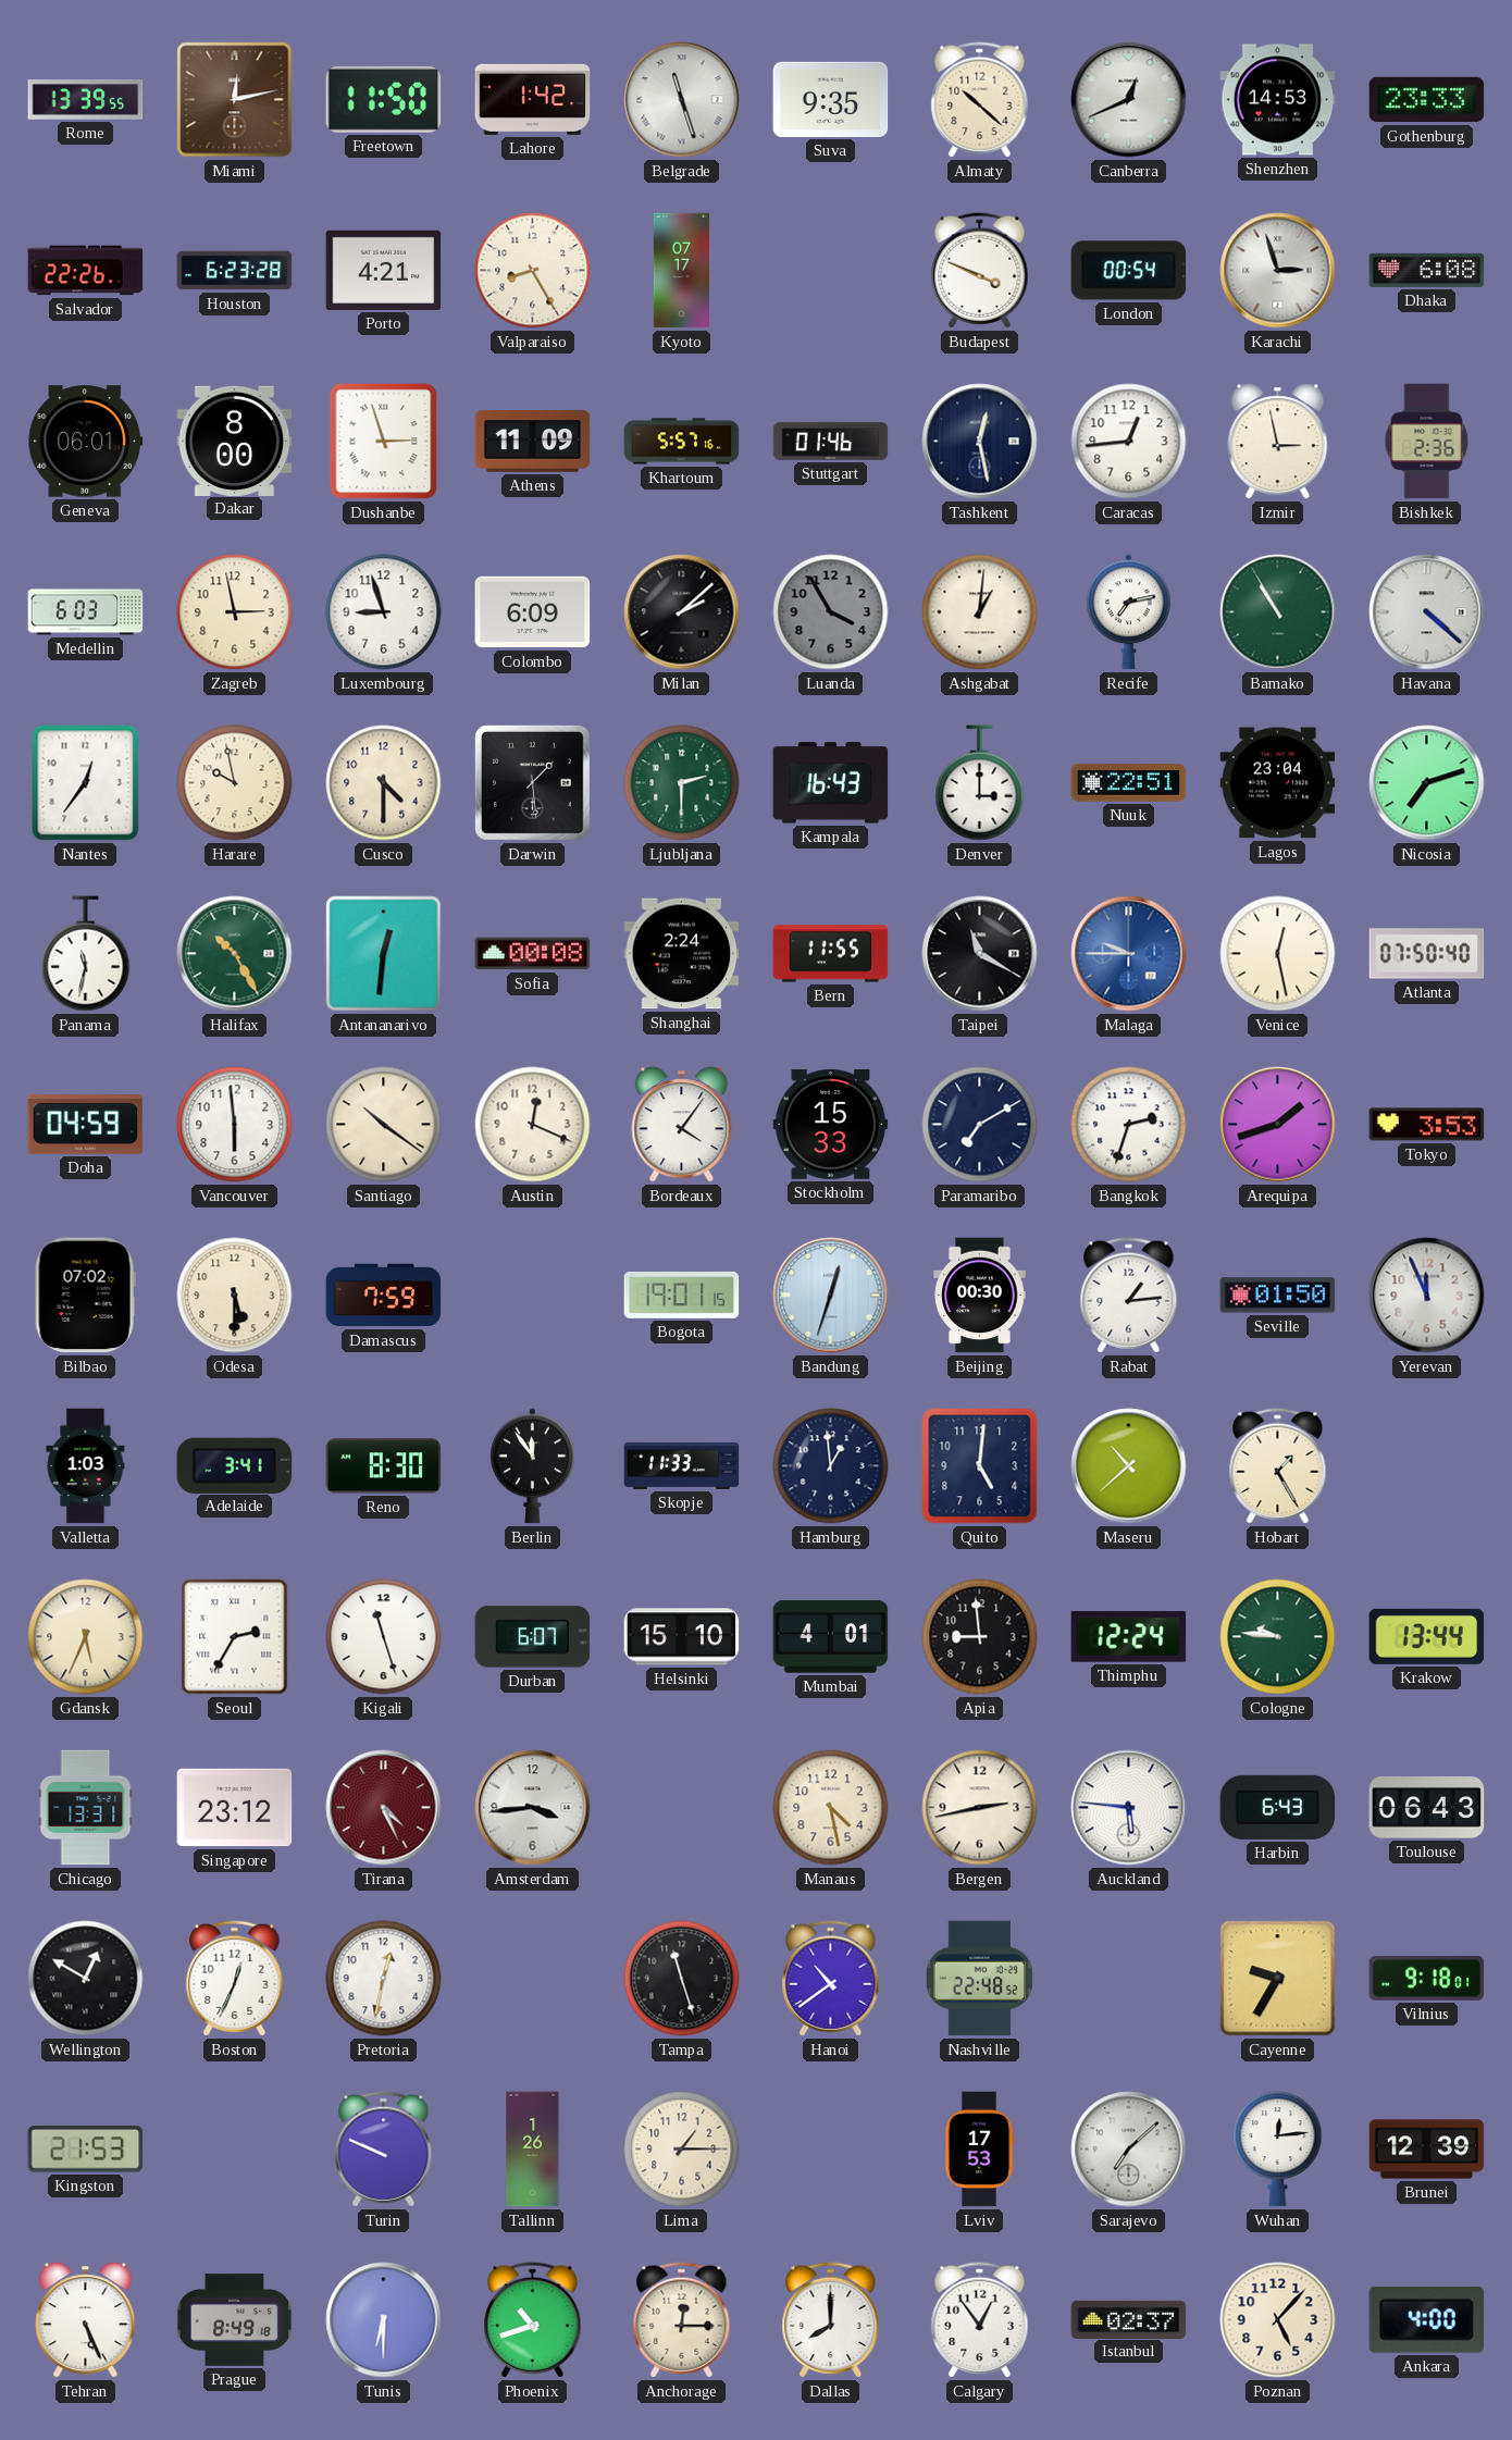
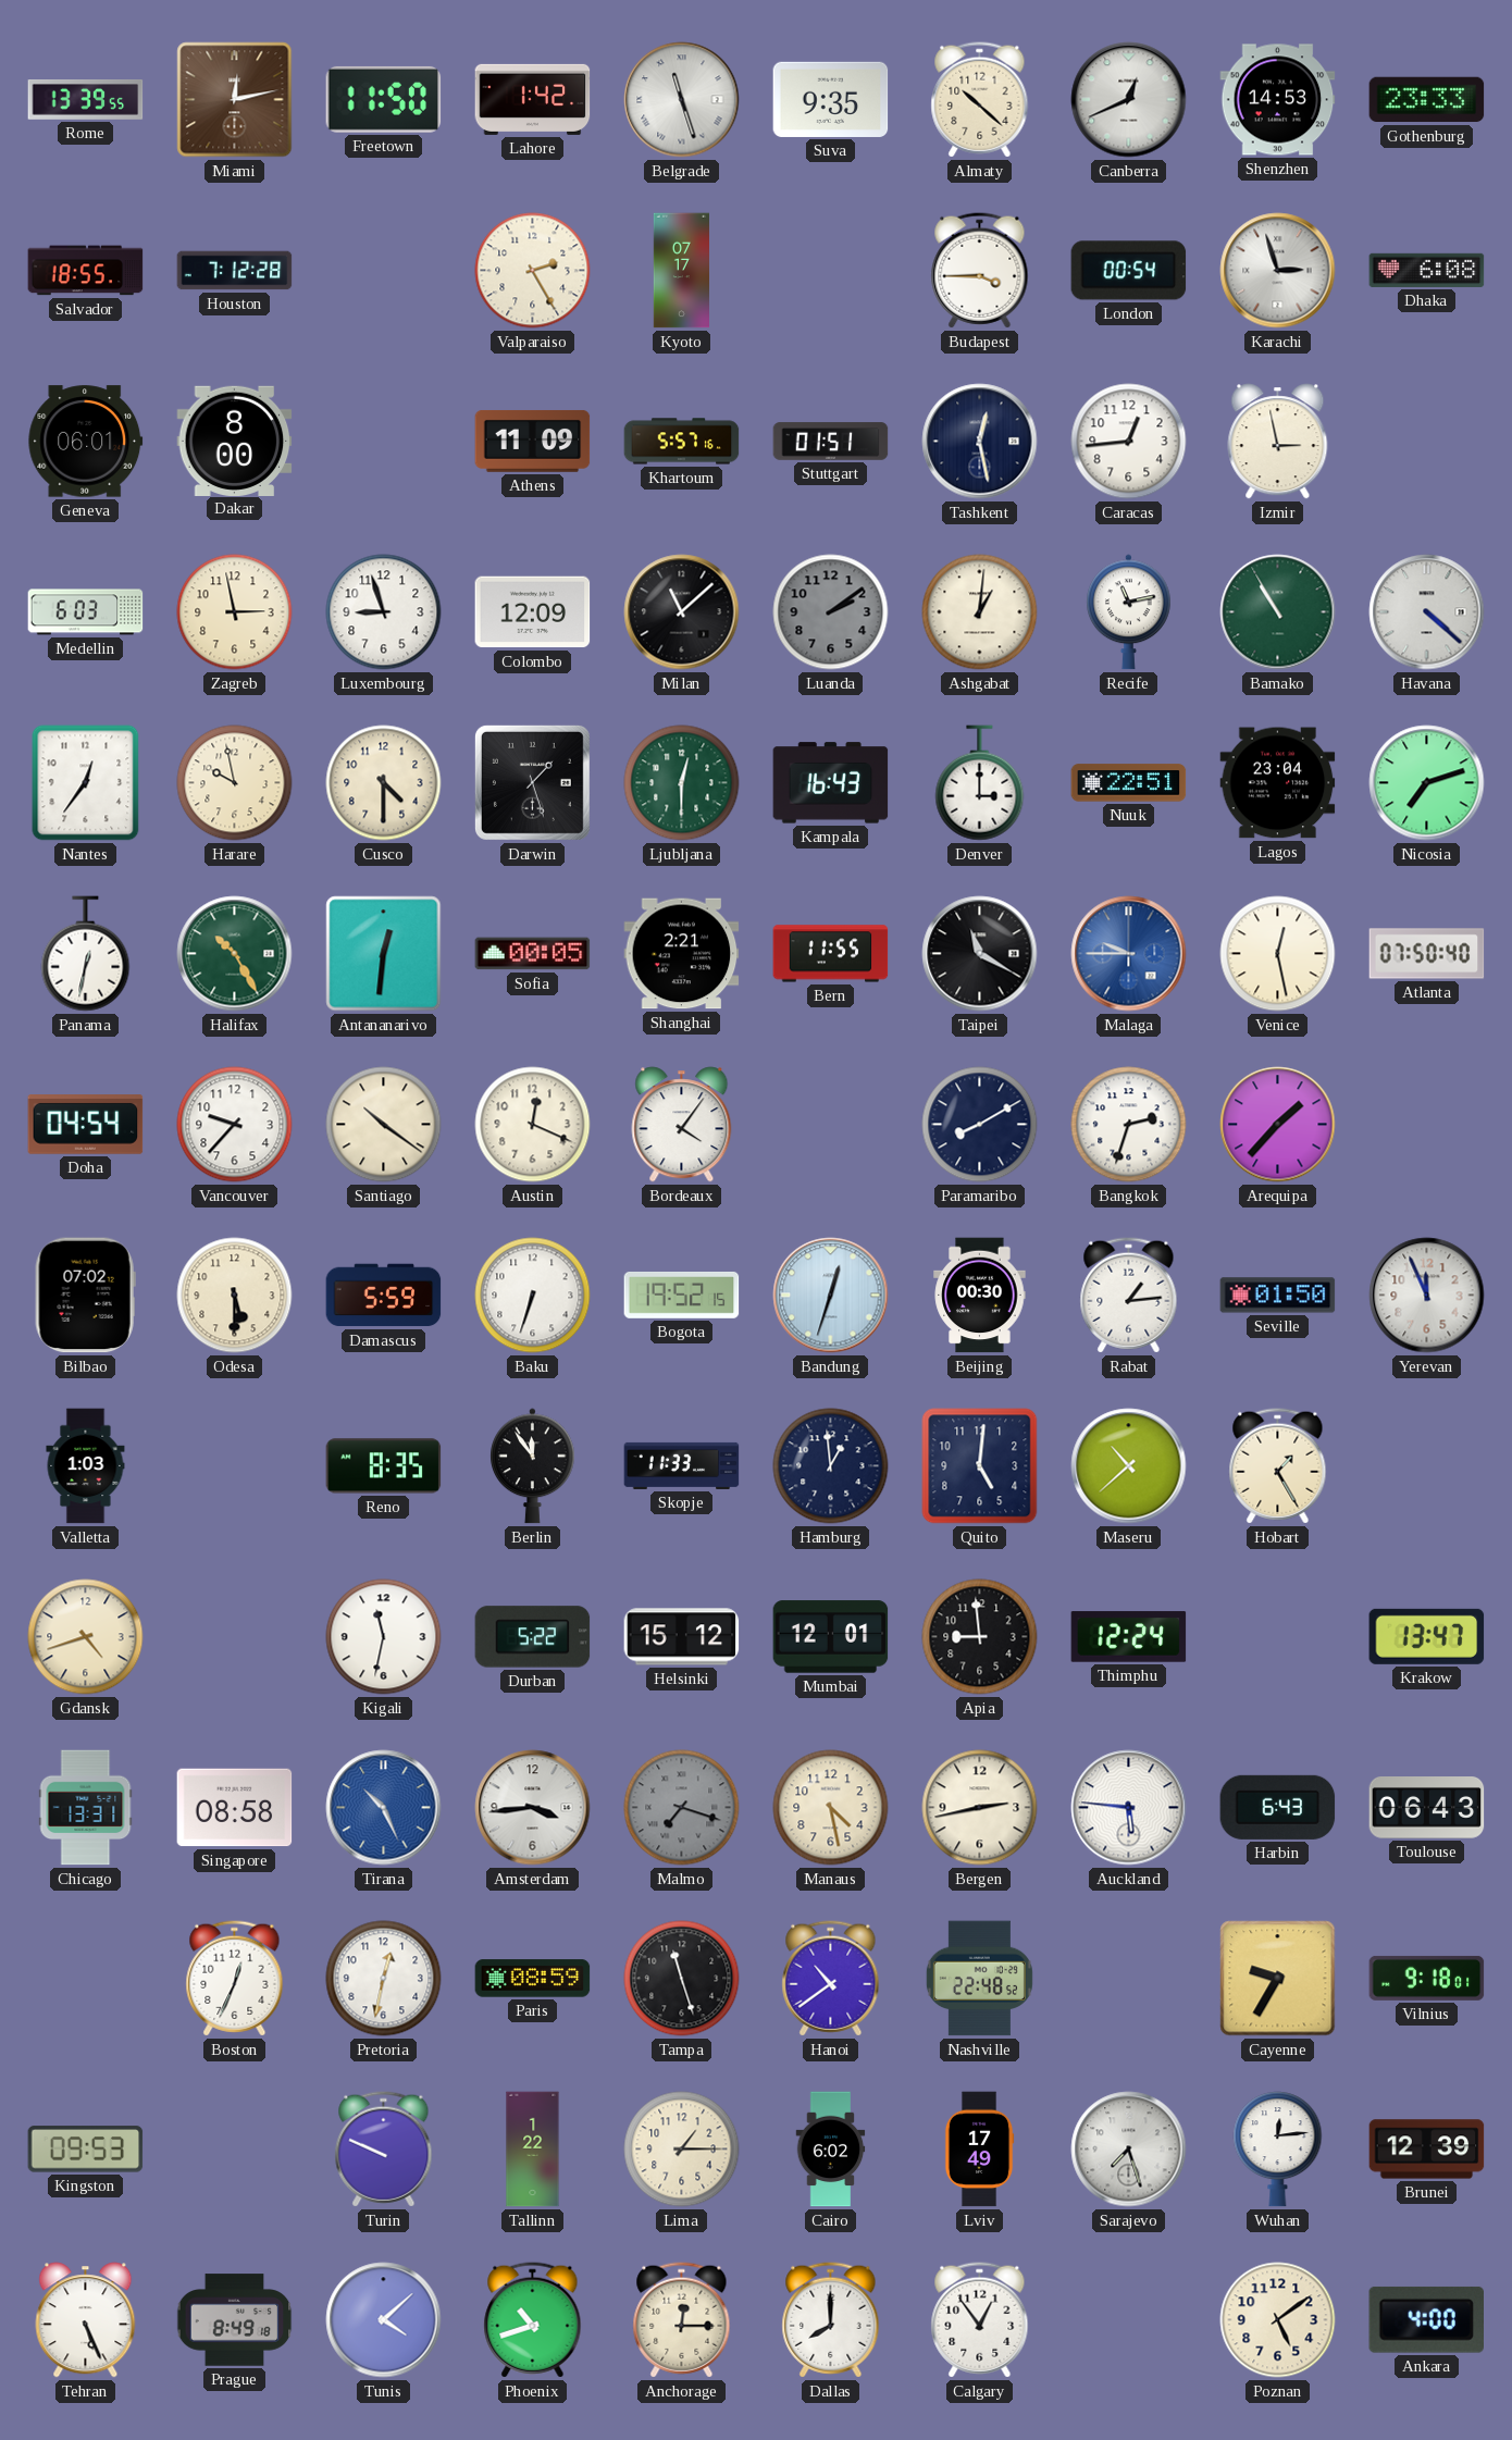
Salvador: 22:26 -> 18:55
Houston: 6:23 -> 7:12
Porto: 4:21 -> none
Valparaiso: 8:25 -> 2:25
Budapest: 3:49 -> 3:45
Dushanbe: 2:57 -> none
Stuttgart: 01:46 -> 01:51
Bishkek: 2:36 -> none
Colombo: 6:09 -> 12:09
Milan: 2:08 -> 11:08
Luanda: 3:55 -> 2:09
Recife: 7:13 -> 11:13
Darwin: 1:29 -> 1:27
Ljubljana: 2:30 -> 12:30
Panama: 11:32 -> 12:32
Sofia: 00:08 -> 00:05
Shanghai: 2:24 -> 2:21
Doha: 04:59 -> 04:54
Vancouver: 5:59 -> 9:37
Stockholm: 15:33 -> none
Paramaribo: 7:10 -> 8:10
Arequipa: 1:42 -> 1:37
Tokyo: 3:53 -> none
Damascus: 7:59 -> 5:59
Baku: none -> 6:33
Bogota: 19:01 -> 19:52
Adelaide: 3:41 -> none
Reno: 8:30 -> 8:35
Gdansk: 5:34 -> 4:42
Seoul: 2:35 -> none
Kigali: 11:27 -> 11:32
Durban: 6:07 -> 5:22
Helsinki: 15:10 -> 15:12
Mumbai: 4:01 -> 12:01
Cologne: 9:46 -> none
Krakow: 13:44 -> 13:47
Singapore: 23:12 -> 08:58
Tirana: 4:26 -> 10:26
Tirana dial: burgundy -> blue
Malmo: none -> 7:18
Wellington: 12:50 -> none
Paris: none -> 08:59
Kingston: 21:53 -> 09:53
Tallinn: 1:26 -> 1:22
Cairo: none -> 6:02
Lviv: 17:53 -> 17:49
Sarajevo: 7:08 -> 7:27
Tunis: 6:30 -> 4:08
Istanbul: 02:37 -> none
Poznan: 5:07 -> 5:09
